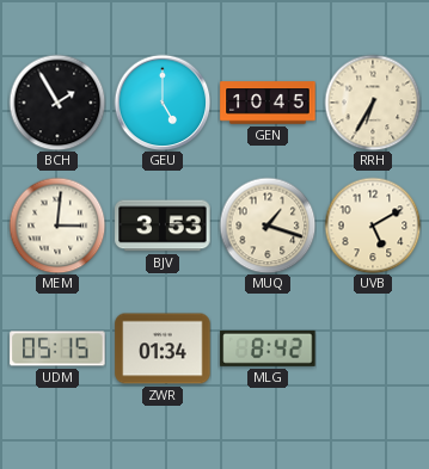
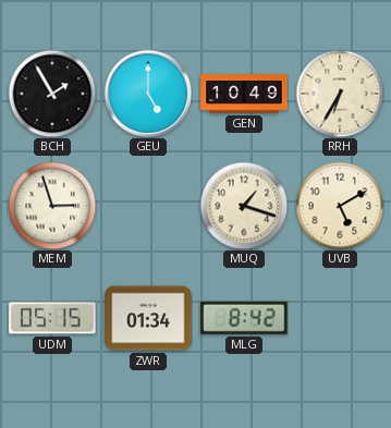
GEN: 10:45 -> 10:49
MEM: 3:01 -> 2:57
BJV: 3:53 -> none
